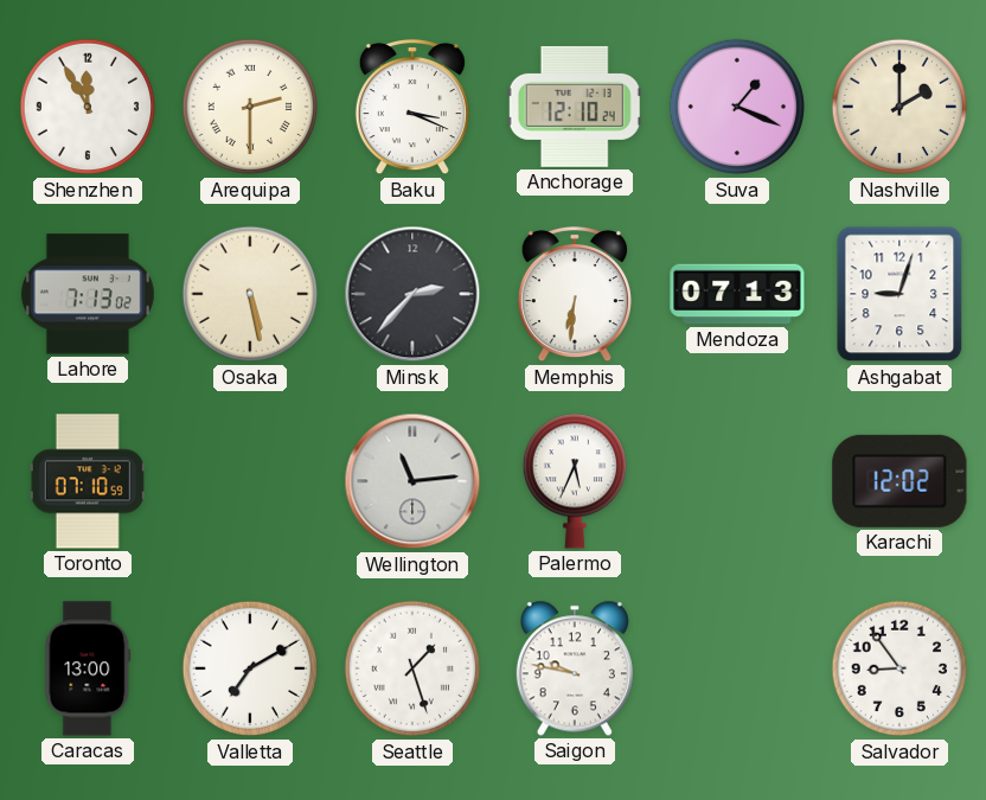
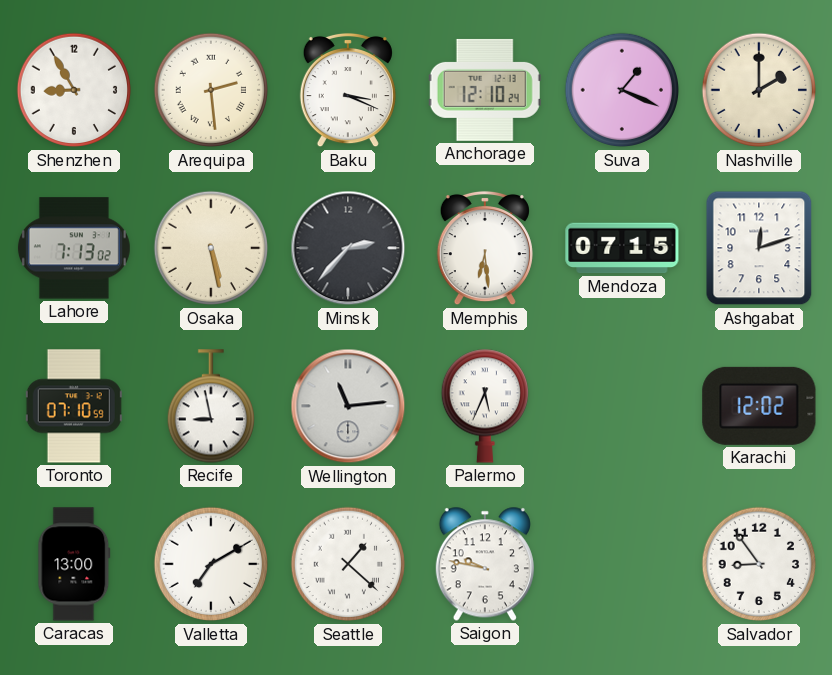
Shenzhen: 11:55 -> 8:55
Arequipa: 2:30 -> 2:29
Memphis: 6:31 -> 6:29
Mendoza: 07:13 -> 07:15
Ashgabat: 9:03 -> 12:12
Recife: none -> 8:58
Seattle: 1:27 -> 1:22
